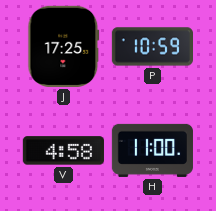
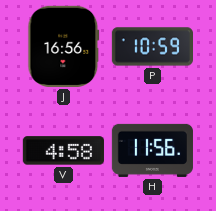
J: 17:25 -> 16:56
H: 11:00 -> 11:56
